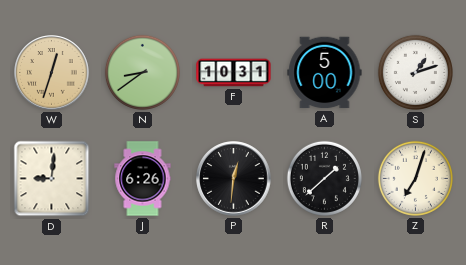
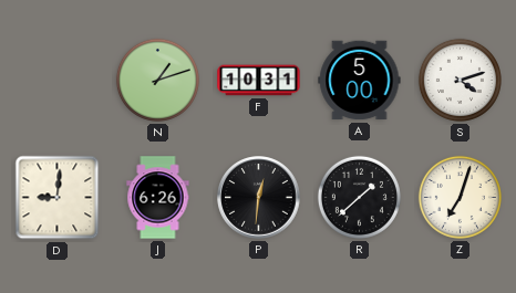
W: 12:33 -> none
N: 8:39 -> 1:12
S: 1:12 -> 4:12
